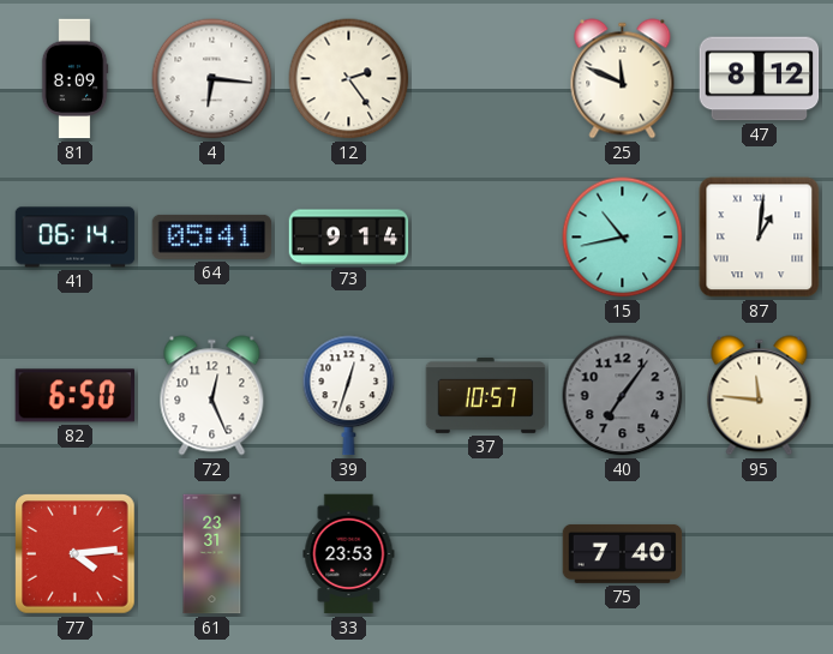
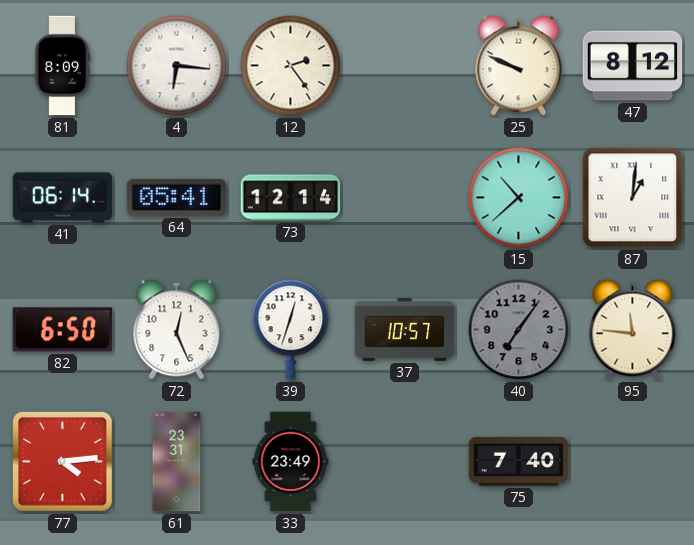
25: 11:49 -> 9:49
73: 9:14 -> 12:14
15: 10:43 -> 10:38
33: 23:53 -> 23:49
